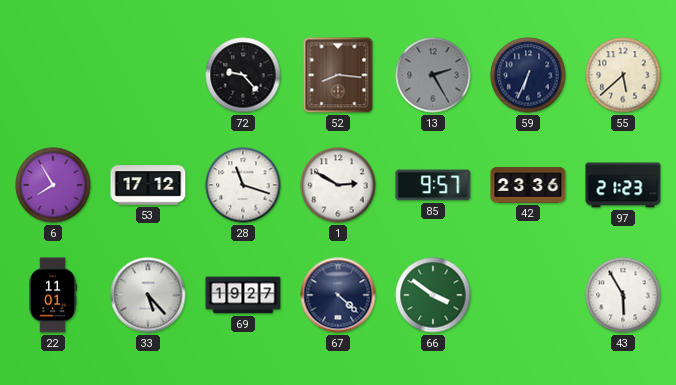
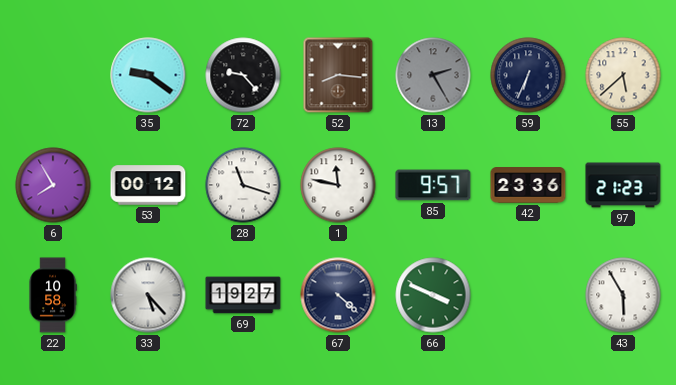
35: none -> 9:21
53: 17:12 -> 00:12
1: 2:50 -> 11:47
22: 11:01 -> 10:58
66: 3:51 -> 3:49
